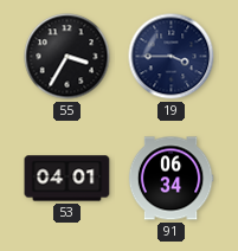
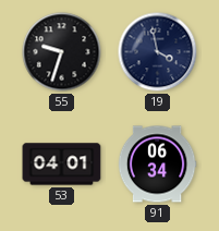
55: 3:35 -> 9:33
19: 3:45 -> 3:58
